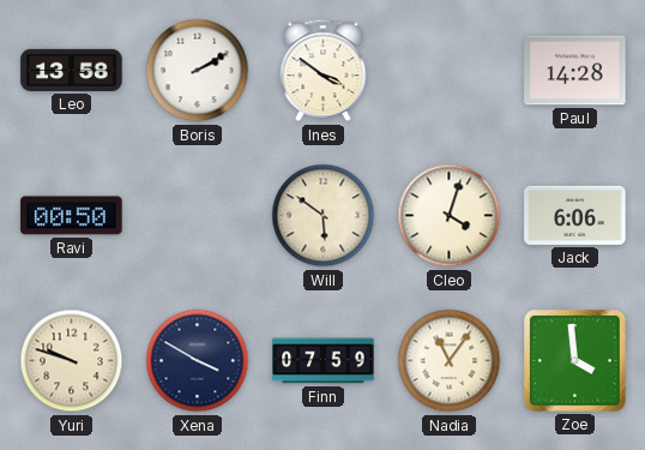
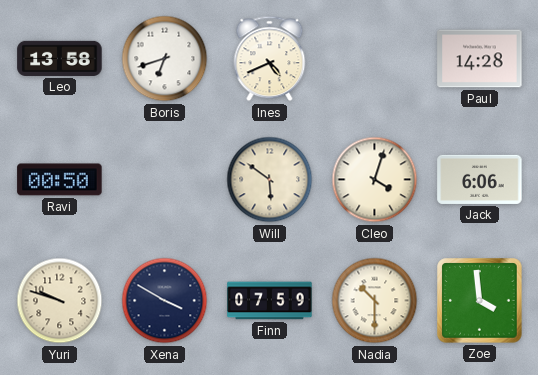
Boris: 2:10 -> 6:42
Ines: 3:51 -> 4:41
Nadia: 11:06 -> 10:30
